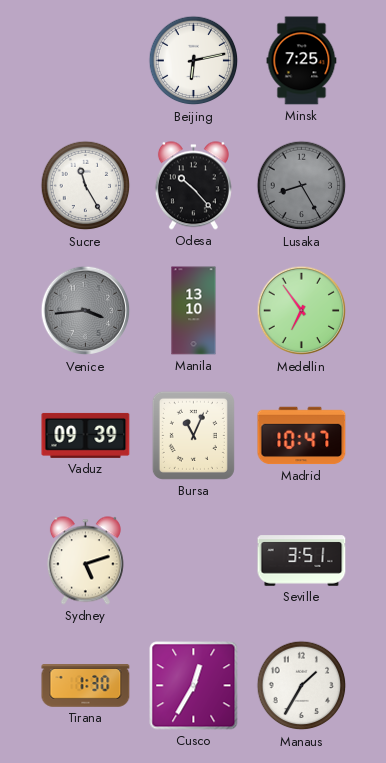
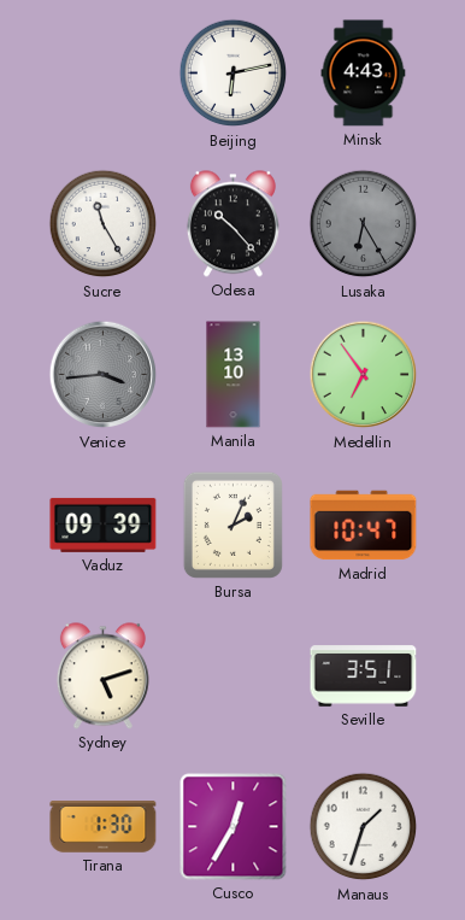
Minsk: 7:25 -> 4:43
Lusaka: 8:25 -> 6:25
Bursa: 11:04 -> 2:04
Manaus: 1:35 -> 1:33
